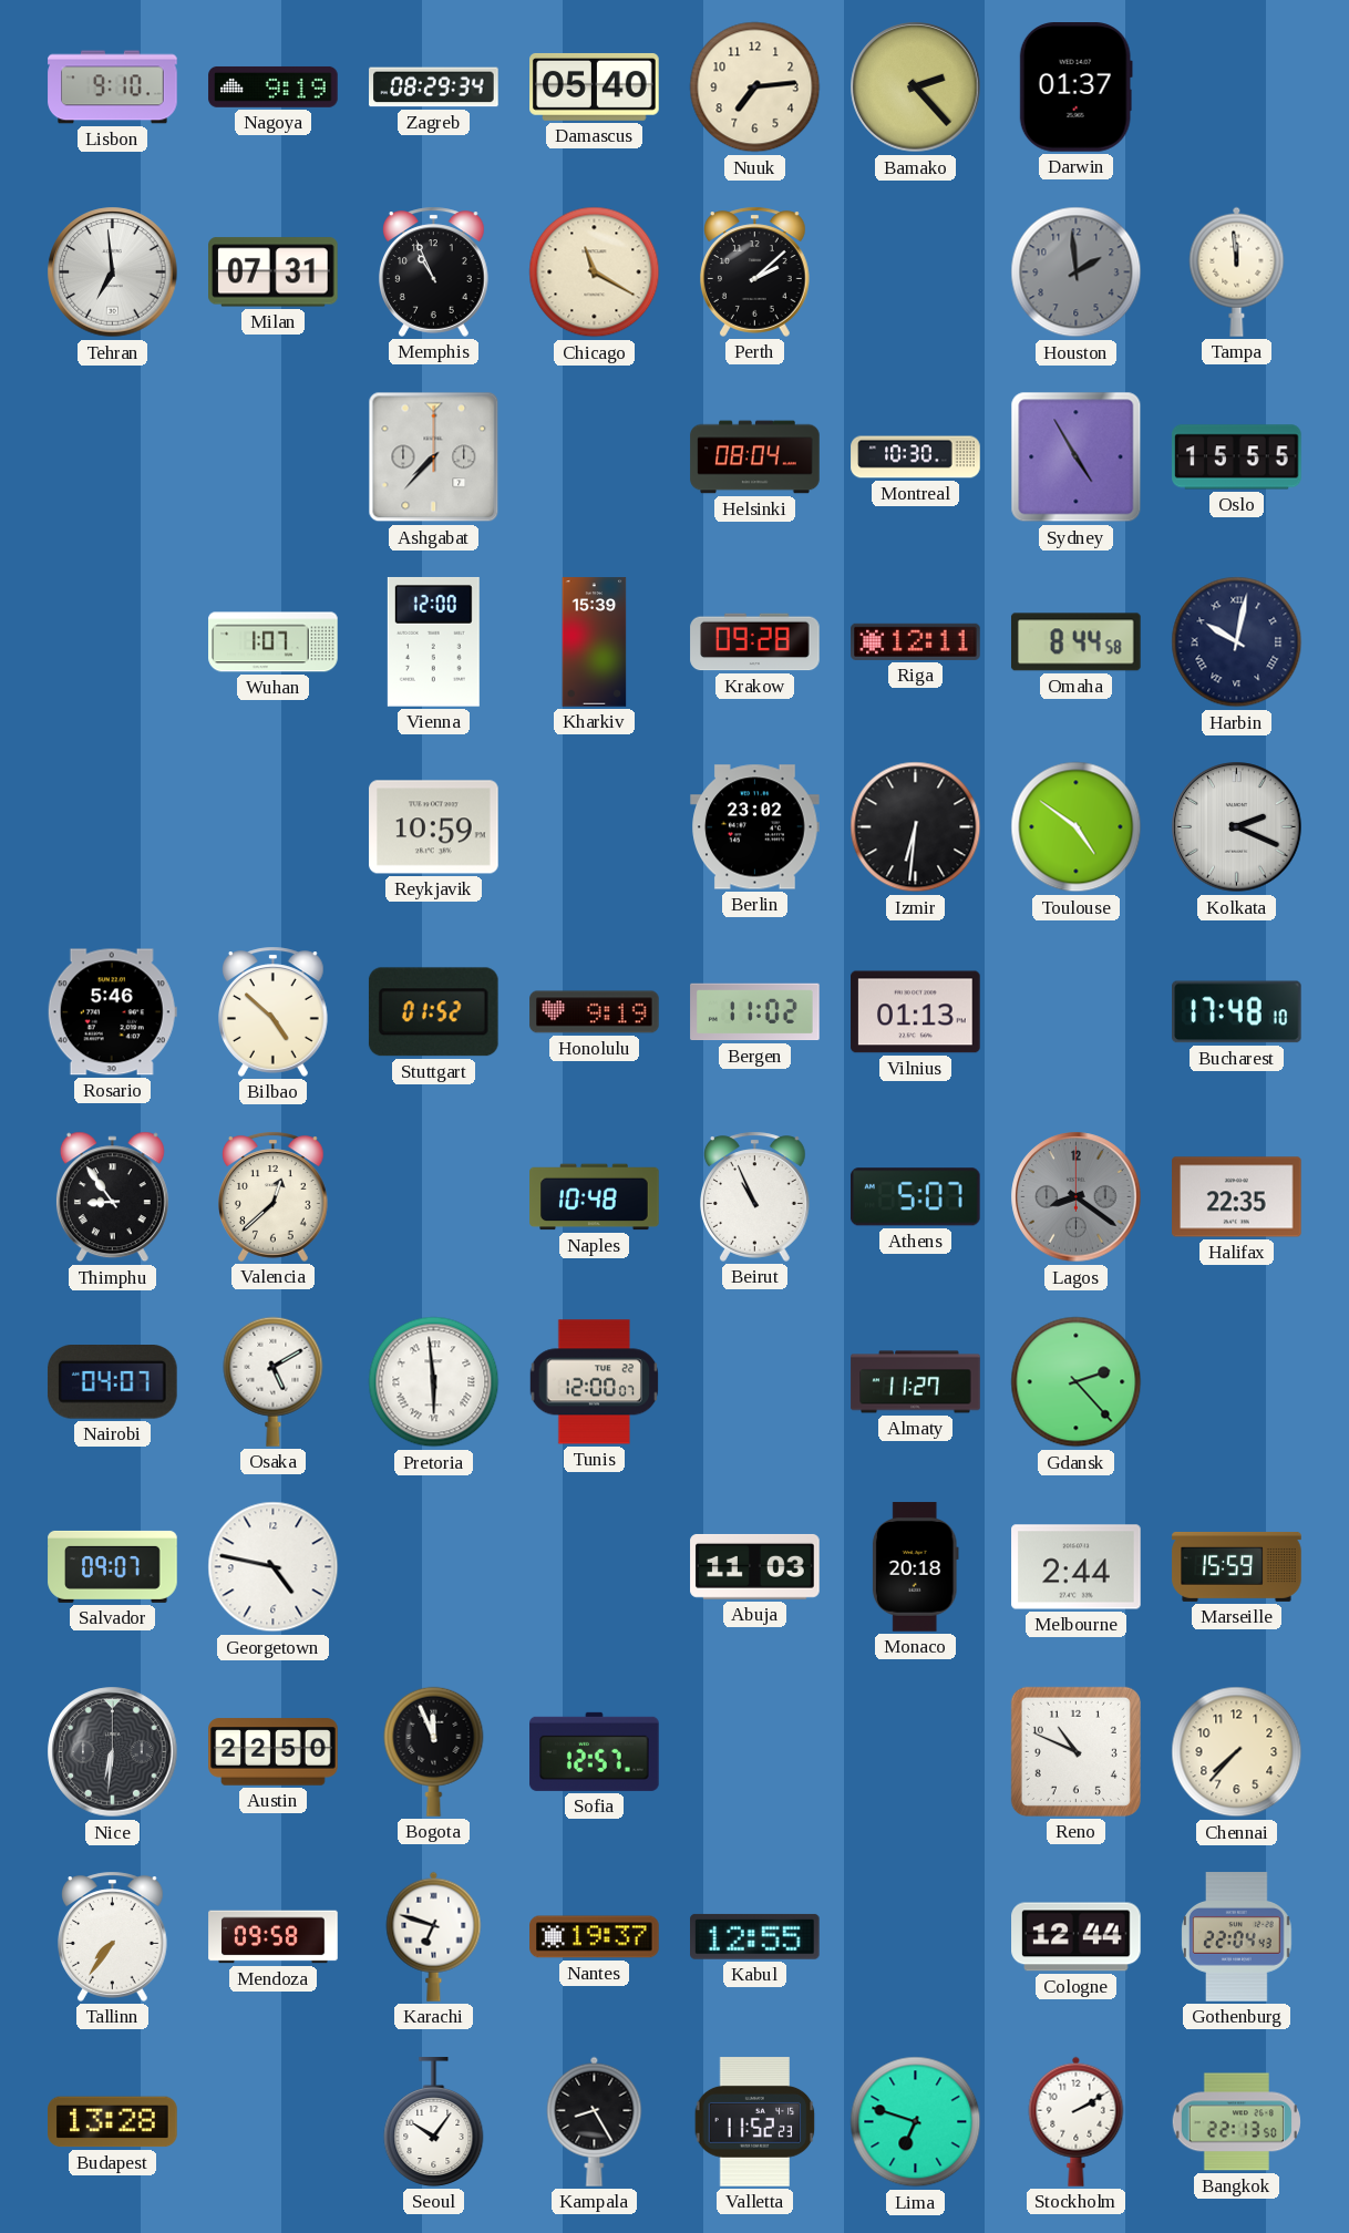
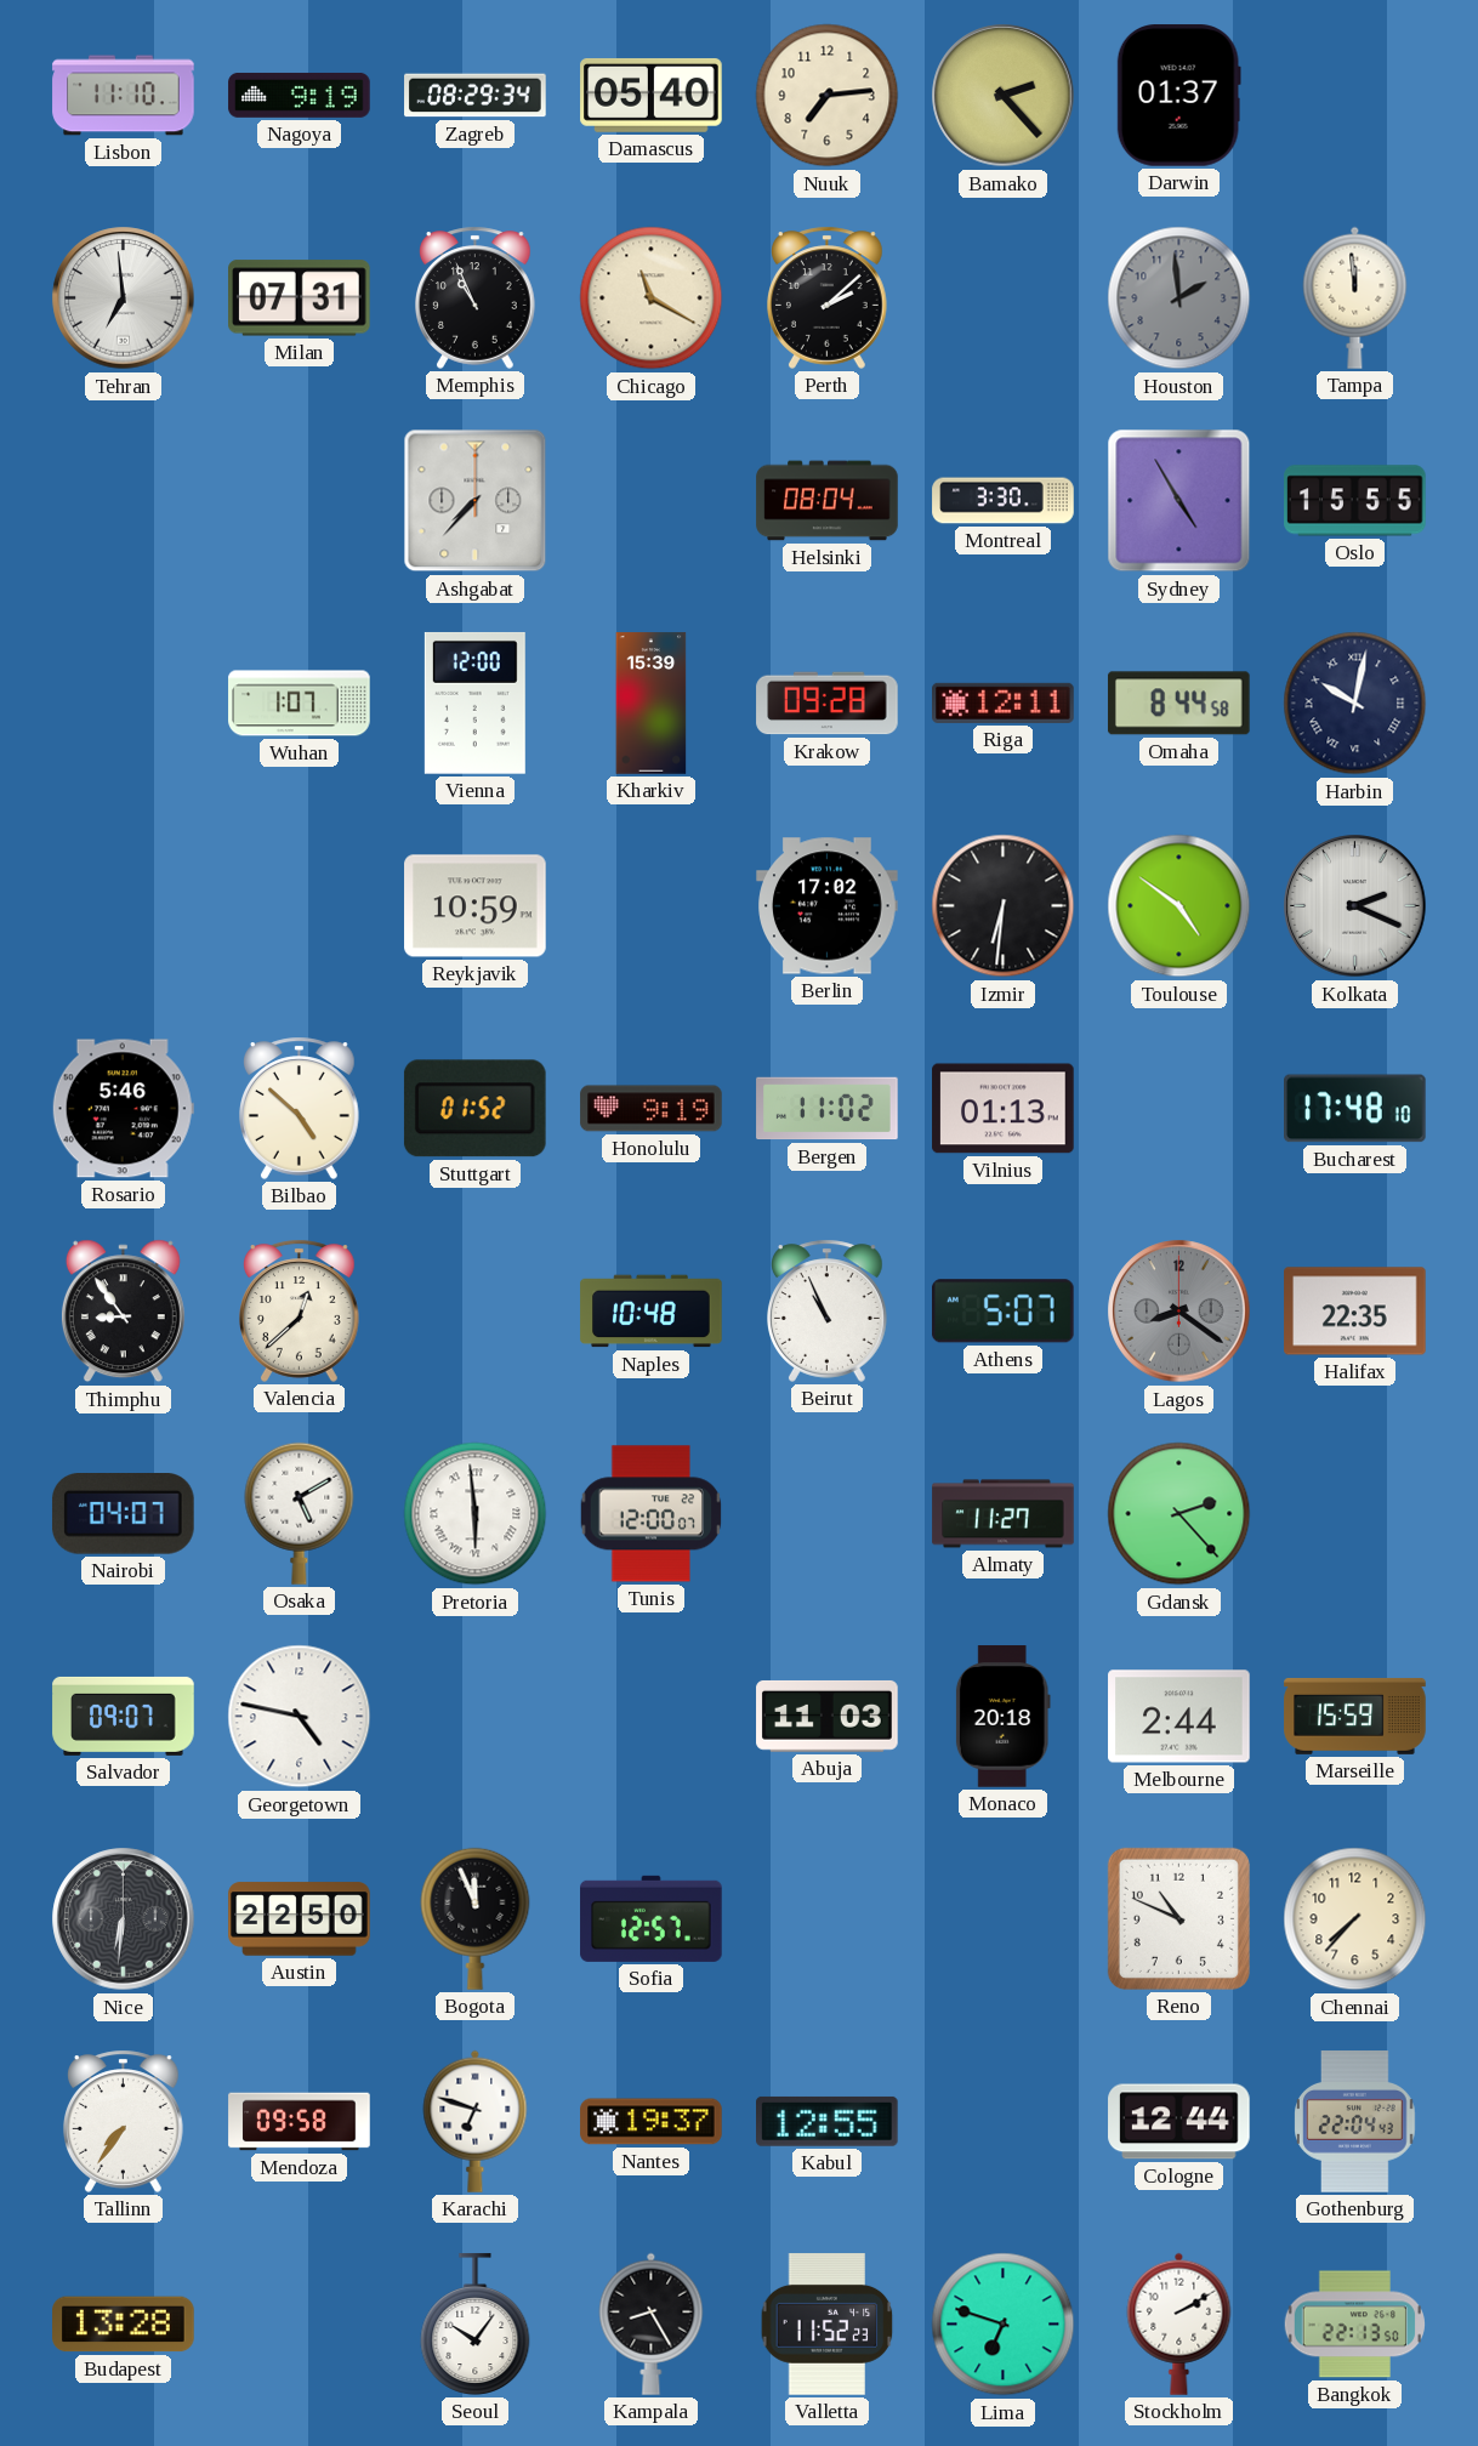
Lisbon: 9:10 -> 11:10
Montreal: 10:30 -> 3:30
Berlin: 23:02 -> 17:02
